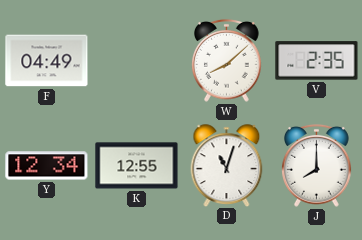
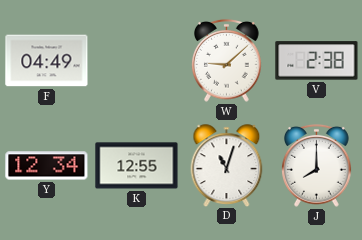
W: 8:08 -> 9:08
V: 2:35 -> 2:38
